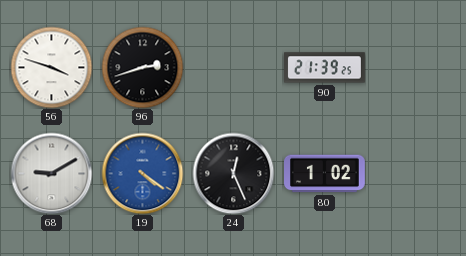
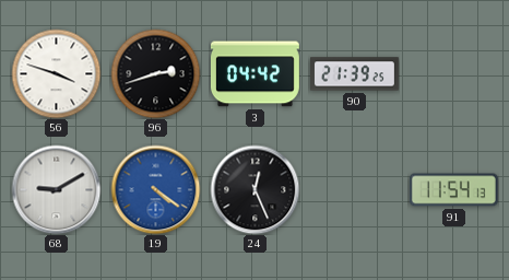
3: none -> 04:42
80: 1:02 -> none
91: none -> 11:54
